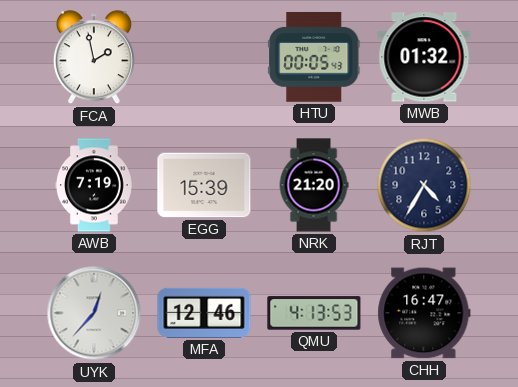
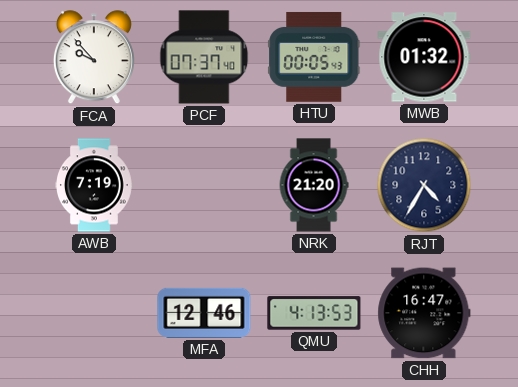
FCA: 1:58 -> 9:53
PCF: none -> 07:37
EGG: 15:39 -> none
UYK: 12:37 -> none
